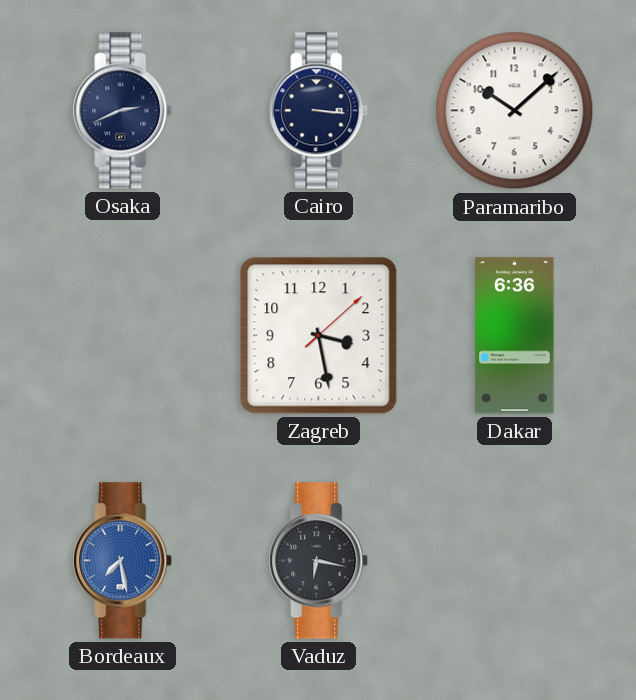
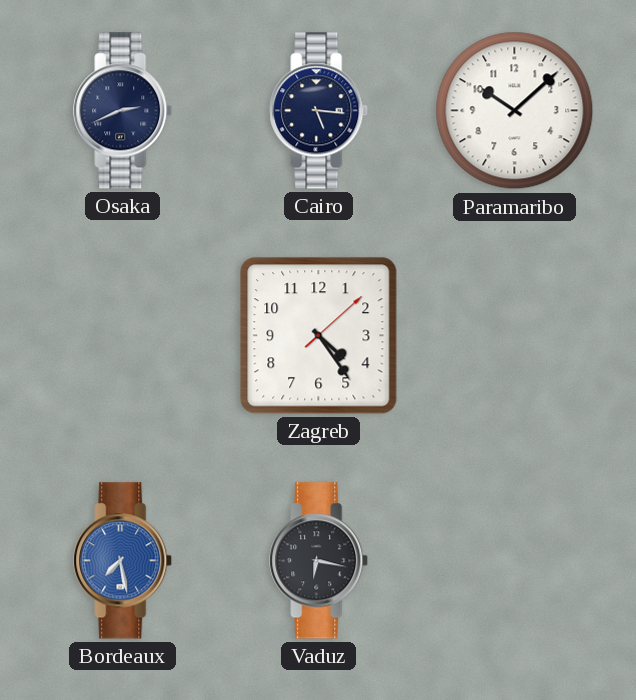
Cairo: 3:16 -> 5:16
Zagreb: 3:28 -> 4:24
Dakar: 6:36 -> none
